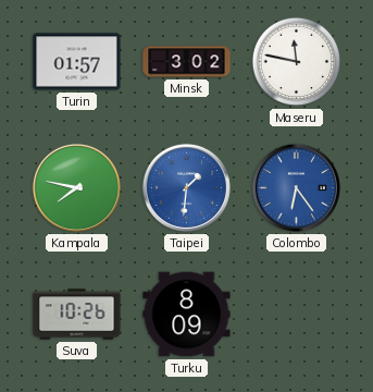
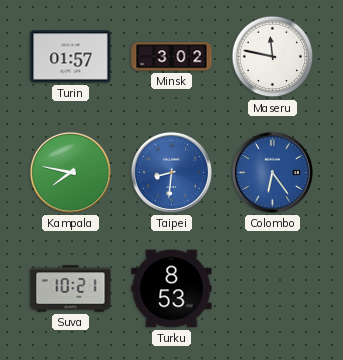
Taipei: 1:31 -> 8:31
Suva: 10:26 -> 10:21
Turku: 8:09 -> 8:53
